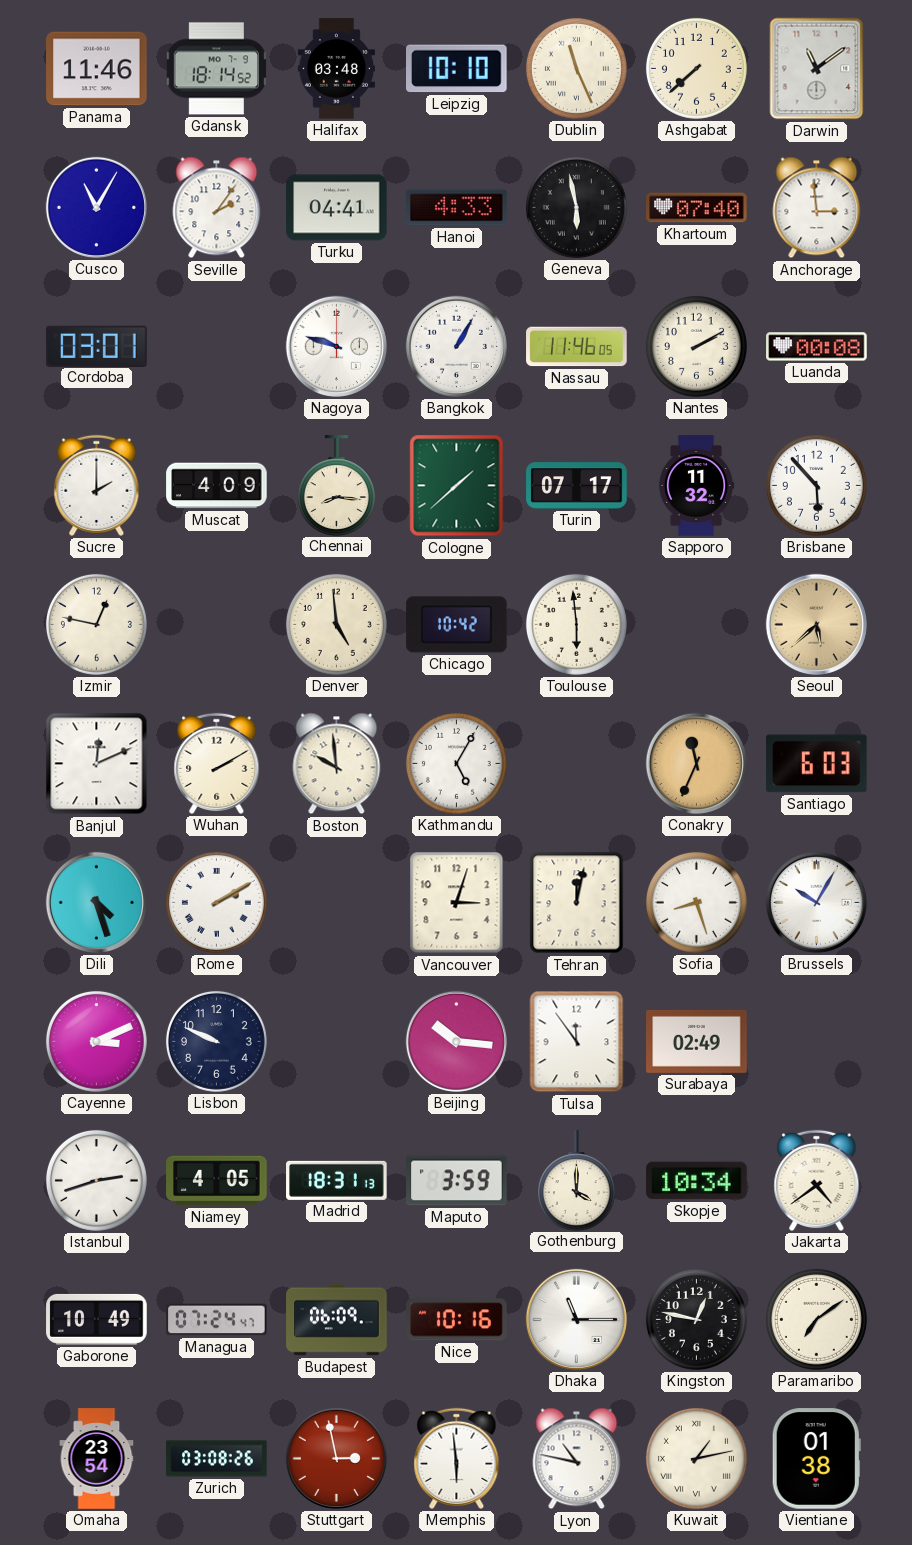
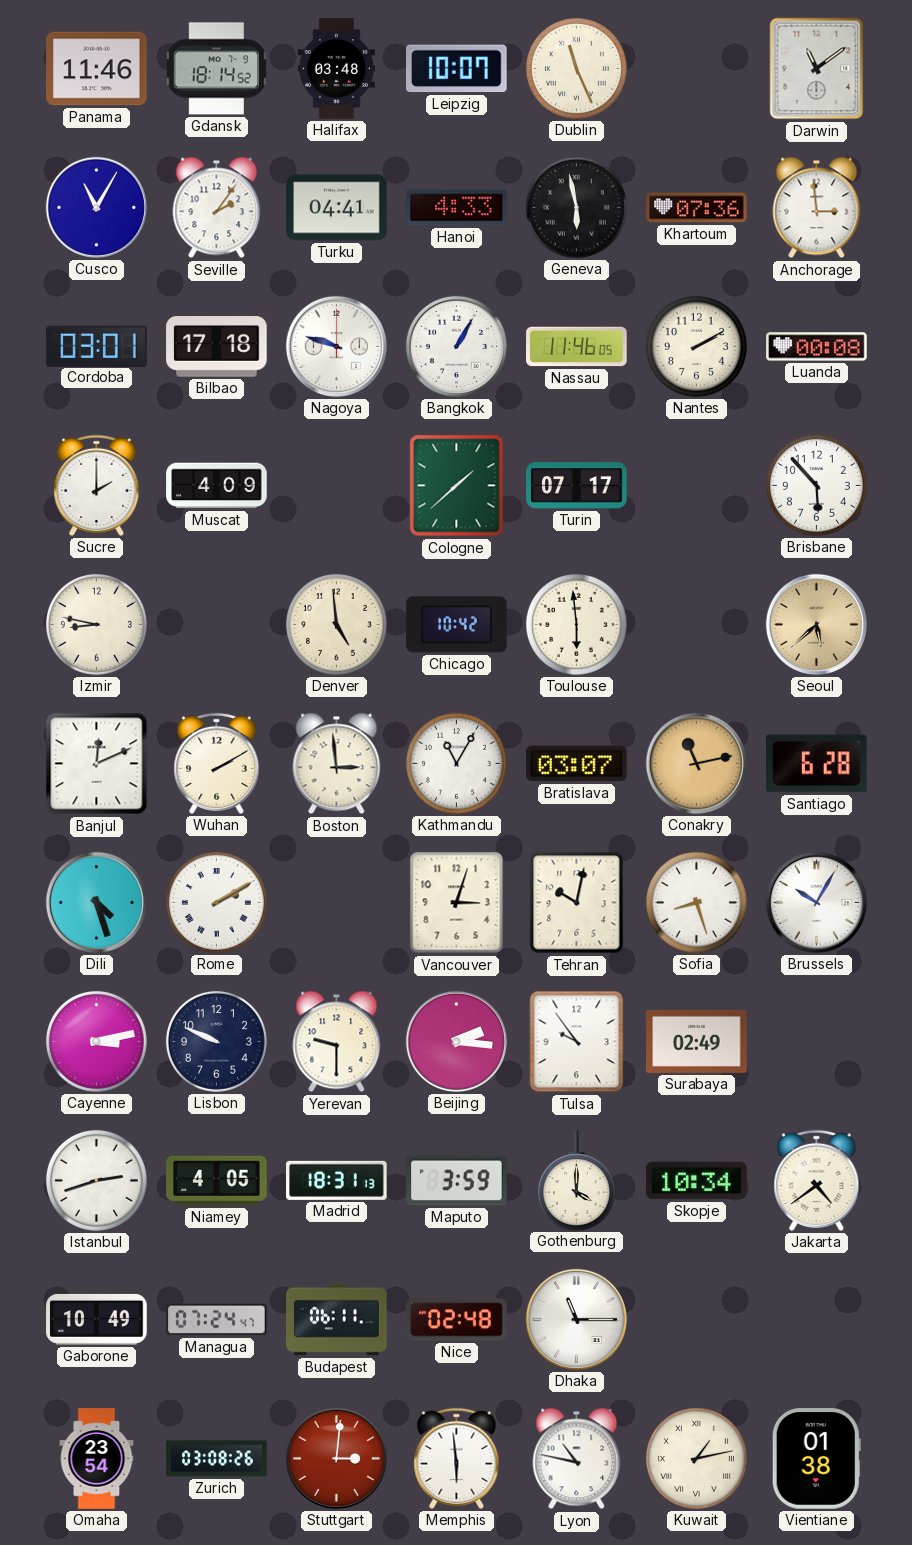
Leipzig: 10:10 -> 10:07
Ashgabat: 7:38 -> none
Khartoum: 07:40 -> 07:36
Bilbao: none -> 17:18
Chennai: 8:16 -> none
Sapporo: 11:32 -> none
Izmir: 12:47 -> 8:47
Boston: 9:59 -> 2:59
Kathmandu: 5:05 -> 11:05
Bratislava: none -> 03:07
Conakry: 11:34 -> 11:13
Santiago: 6:03 -> 6:28
Tehran: 12:02 -> 10:02
Cayenne: 3:11 -> 3:13
Yerevan: none -> 9:30
Beijing: 10:16 -> 2:16
Tulsa: 11:54 -> 9:54
Budapest: 06:09 -> 06:11
Nice: 10:16 -> 02:48
Kingston: 12:47 -> none
Paramaribo: 7:09 -> none
Stuttgart: 2:58 -> 3:01
